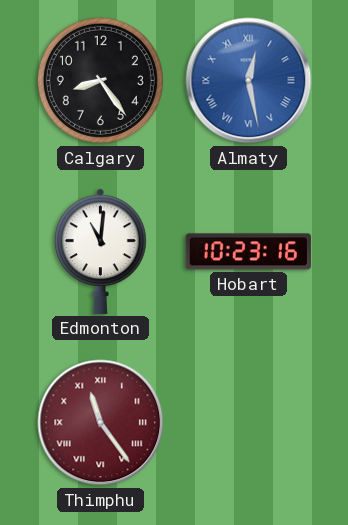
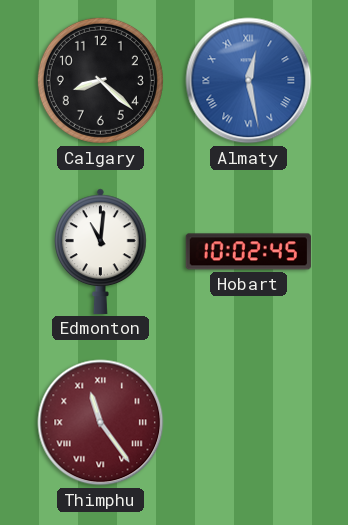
Calgary: 8:24 -> 8:22
Hobart: 10:23 -> 10:02
